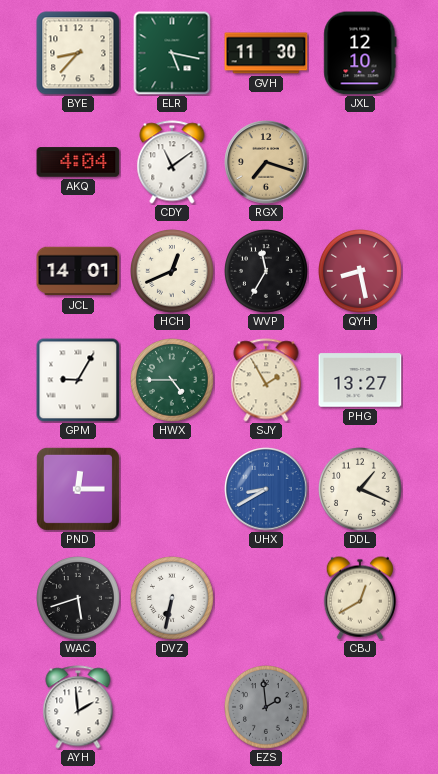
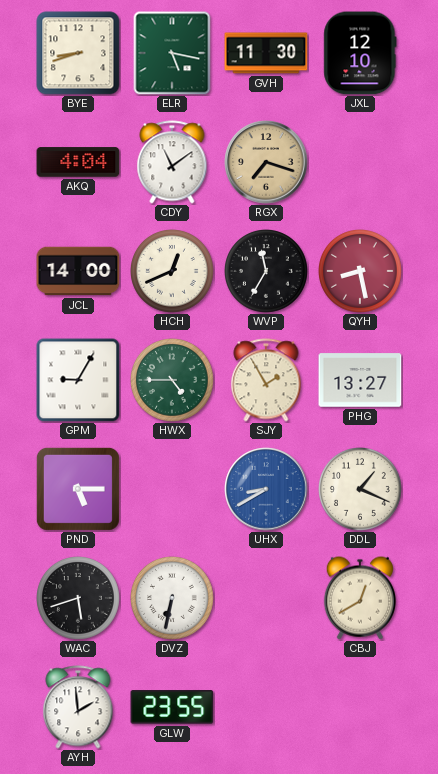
BYE: 8:37 -> 8:42
JCL: 14:01 -> 14:00
PND: 12:15 -> 5:15
GLW: none -> 23:55
EZS: 1:59 -> none
